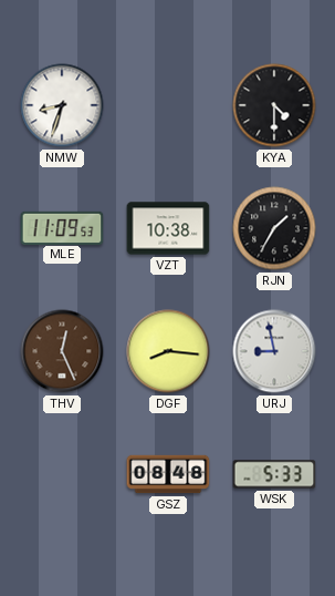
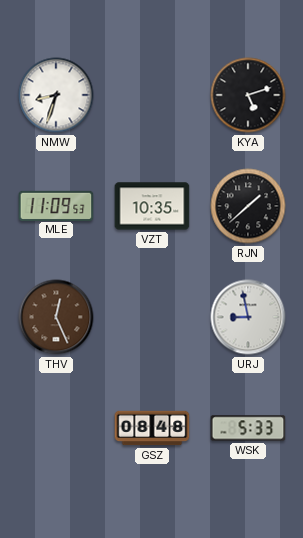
KYA: 4:30 -> 5:12
VZT: 10:38 -> 10:35
RJN: 1:35 -> 1:38
DGF: 8:16 -> none
